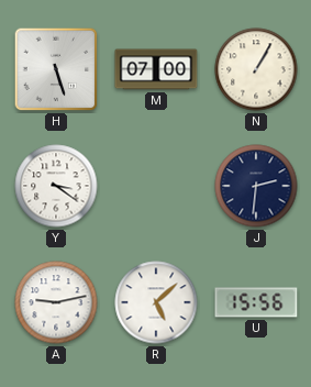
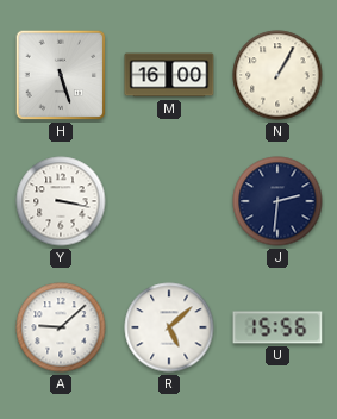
M: 07:00 -> 16:00
Y: 3:21 -> 3:17
A: 9:13 -> 9:08
